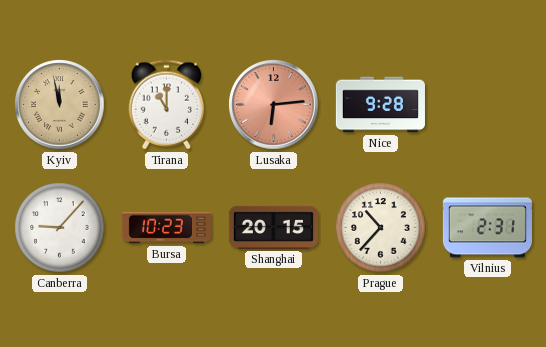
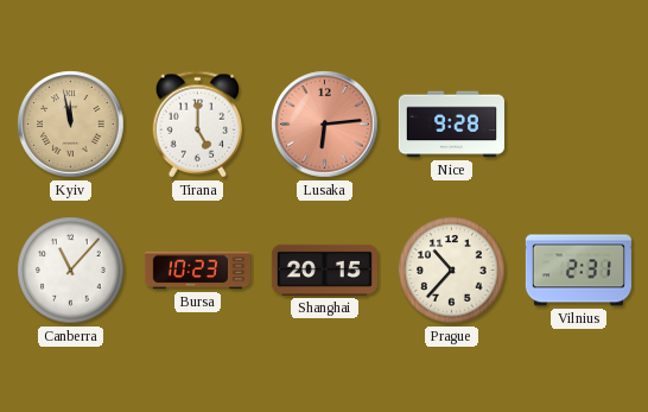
Tirana: 11:00 -> 5:00
Canberra: 9:07 -> 11:07
